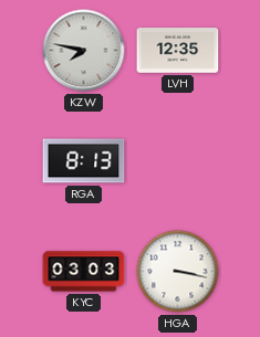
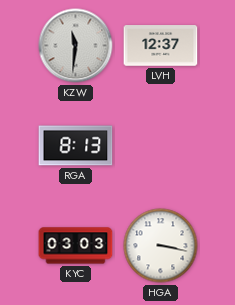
KZW: 7:47 -> 11:31
LVH: 12:35 -> 12:37
